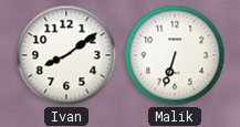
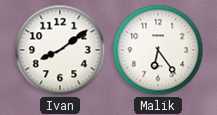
Malik: 6:33 -> 6:24
